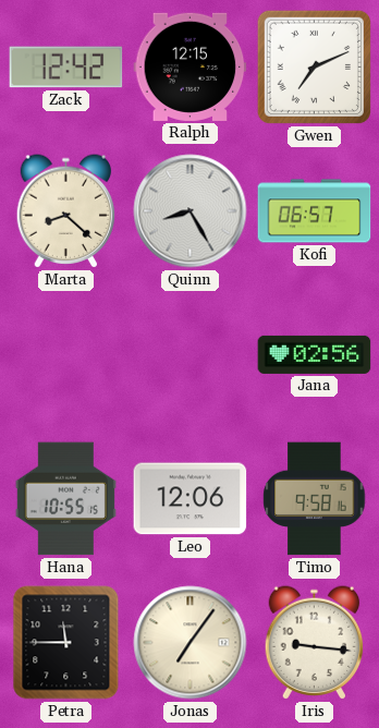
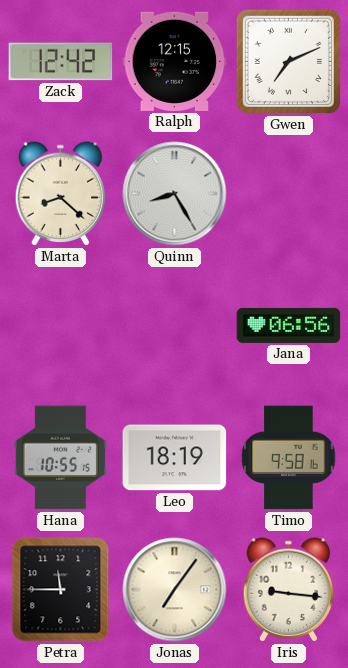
Kofi: 06:57 -> none
Jana: 02:56 -> 06:56
Leo: 12:06 -> 18:19
